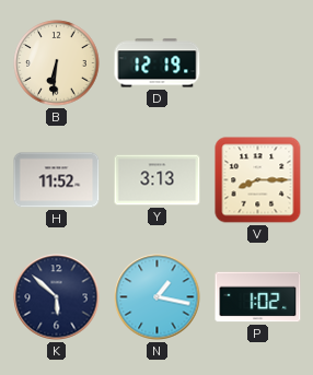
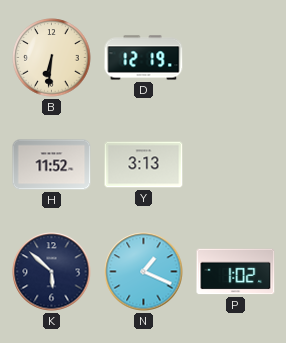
V: 8:15 -> none
N: 1:17 -> 1:19
